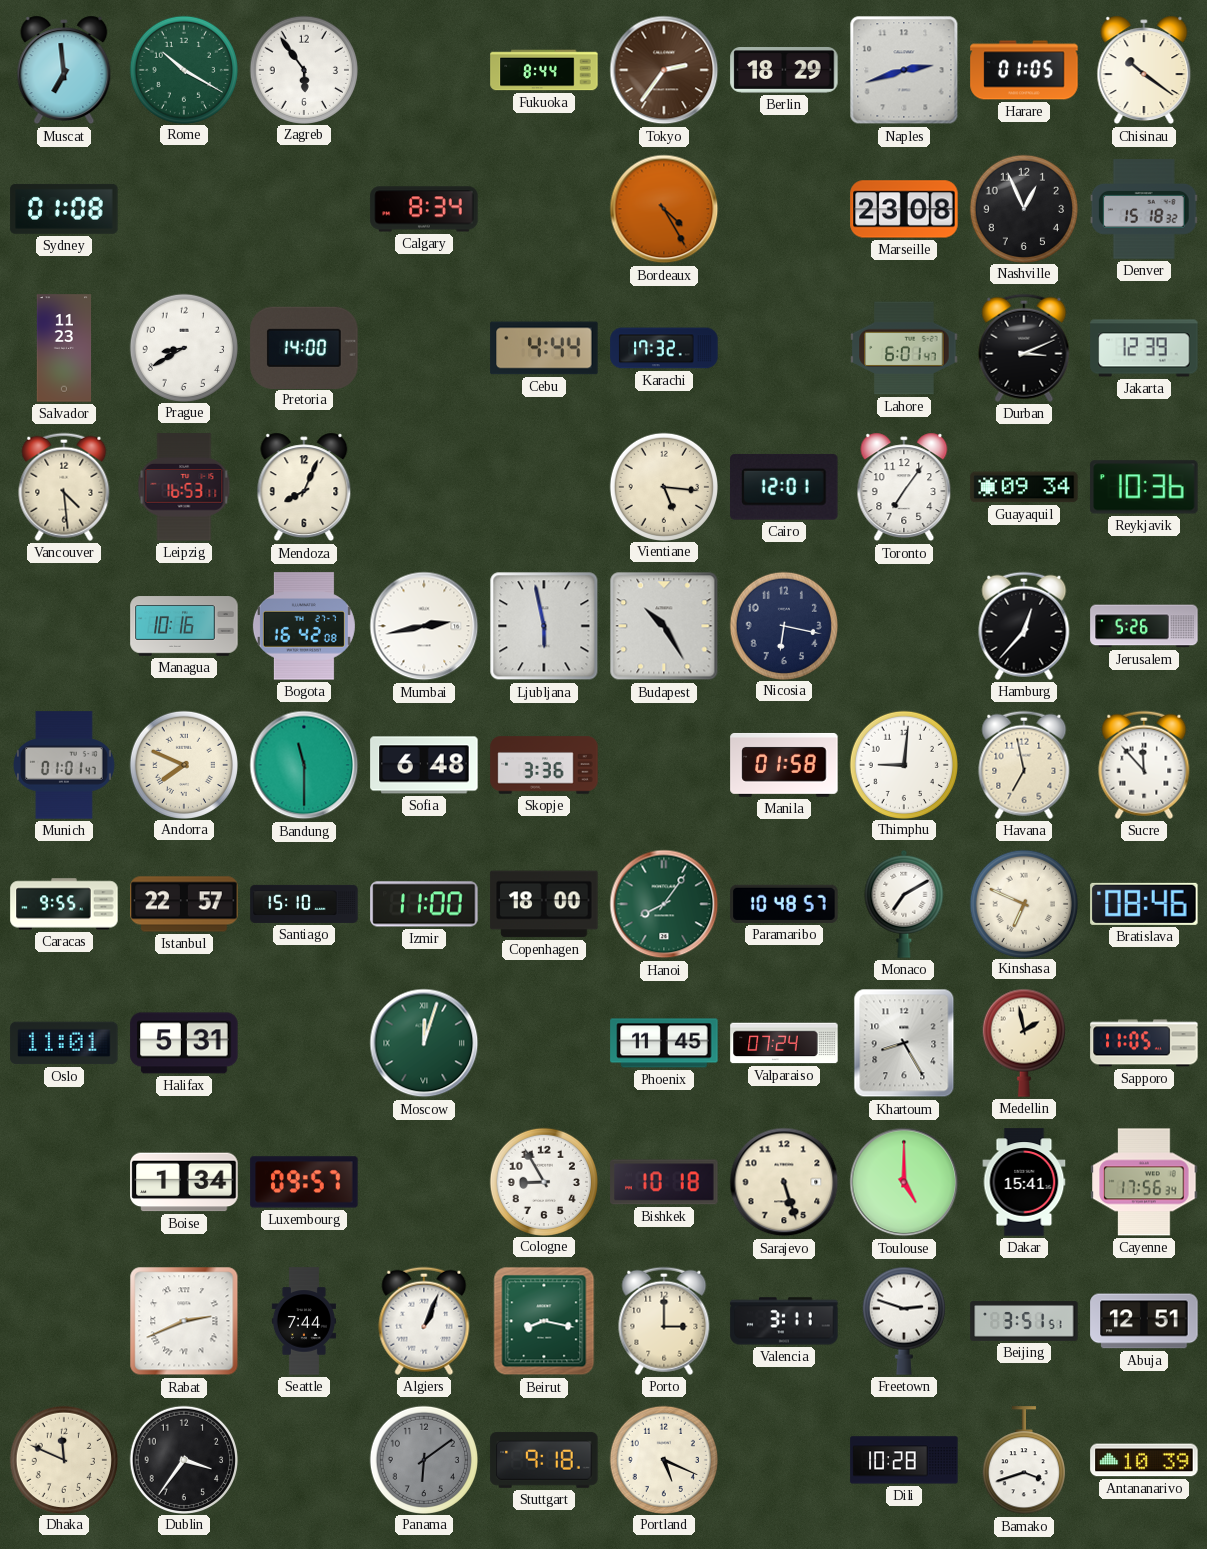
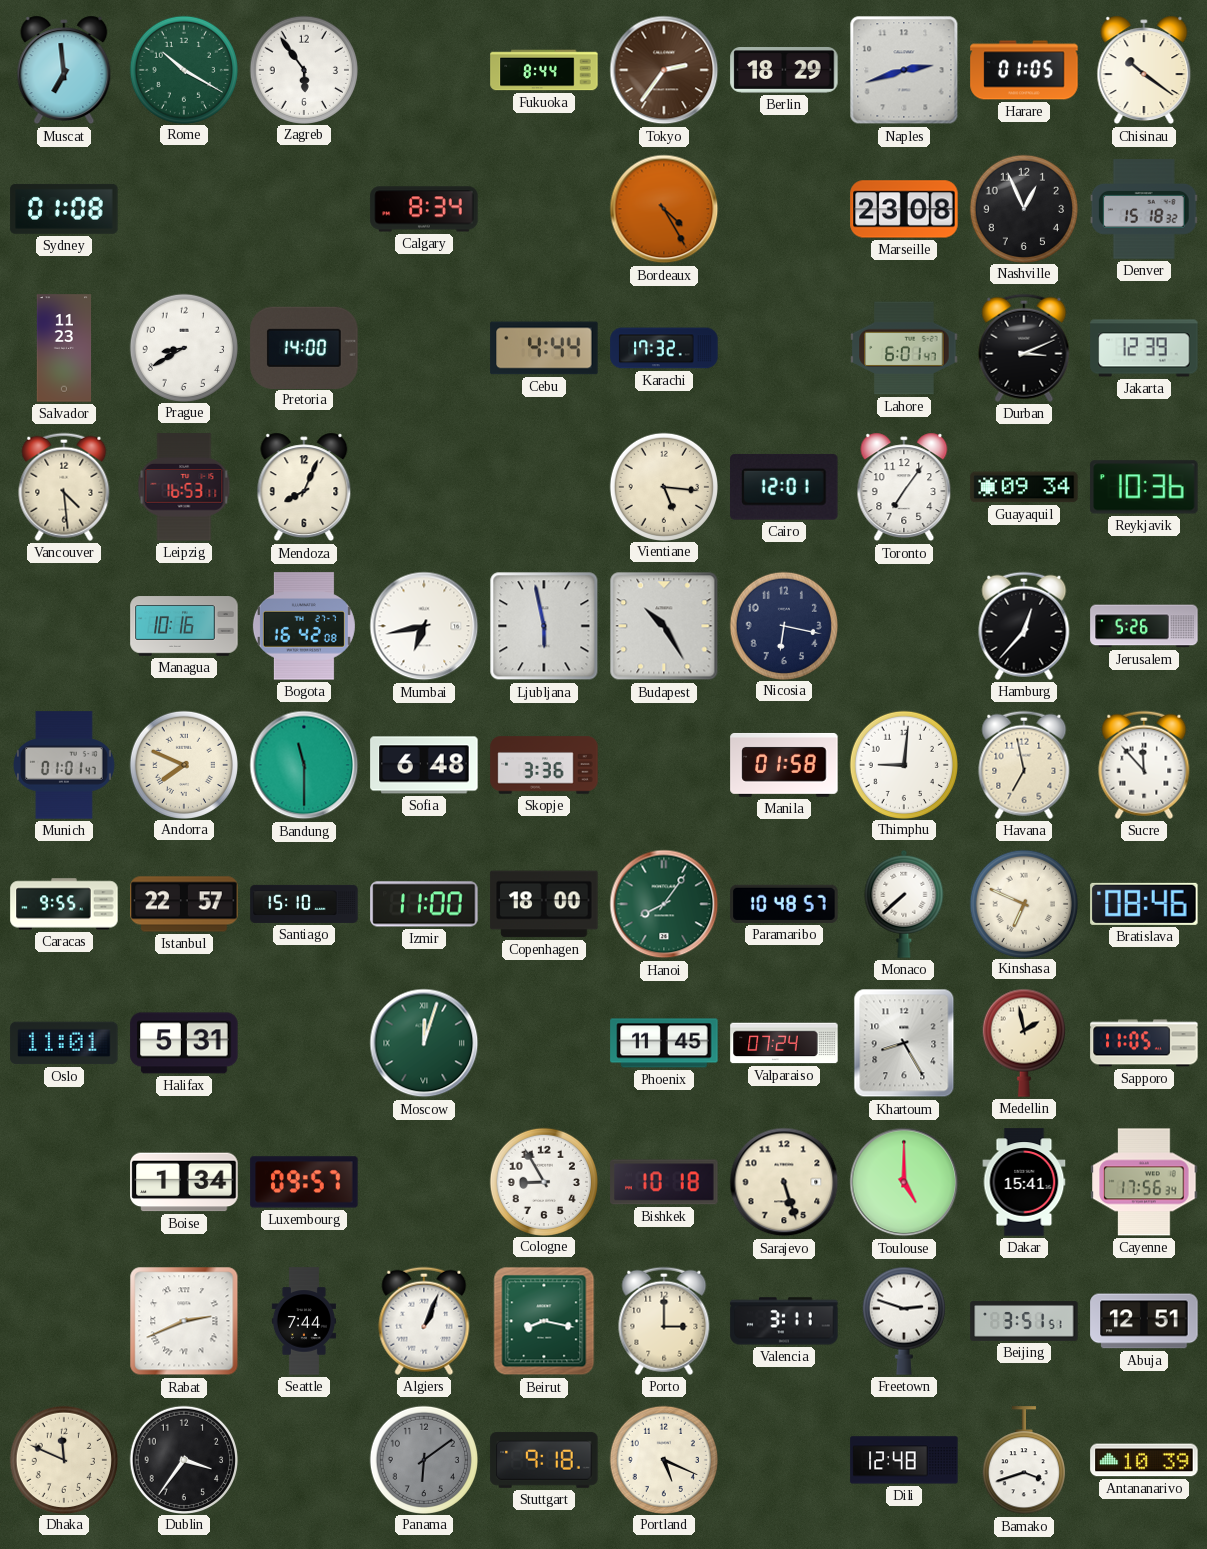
Mumbai: 2:43 -> 6:43
Monaco: 7:10 -> 7:38
Dili: 10:28 -> 12:48
